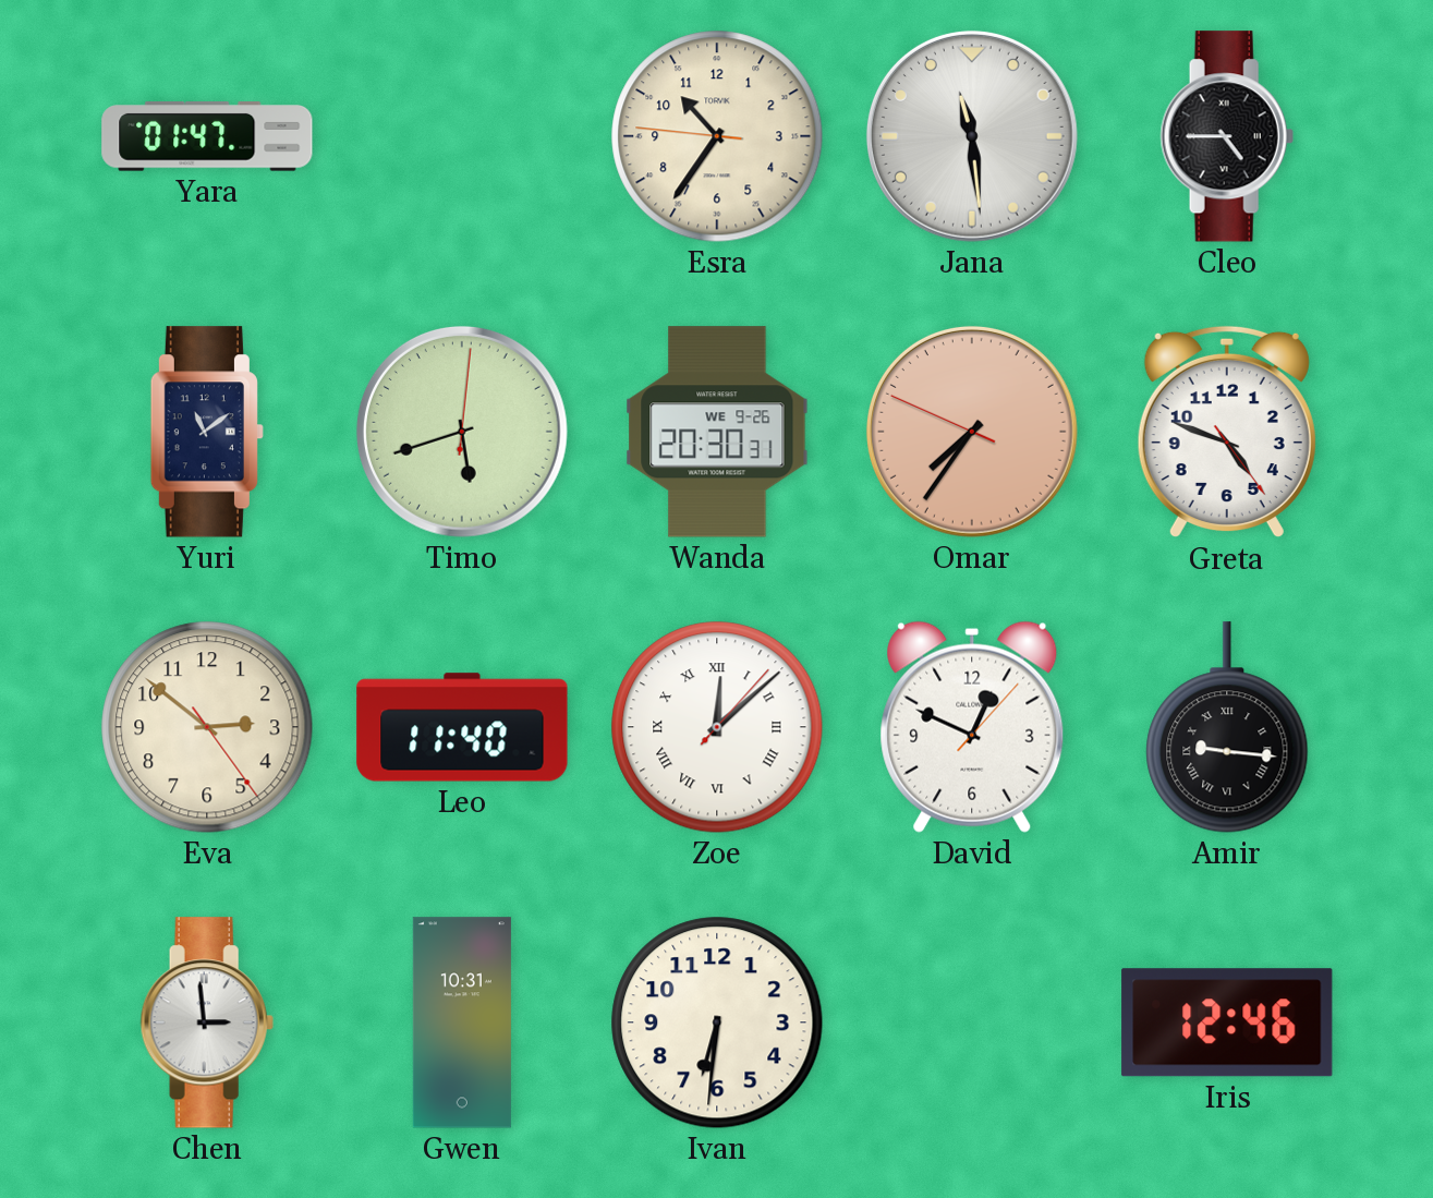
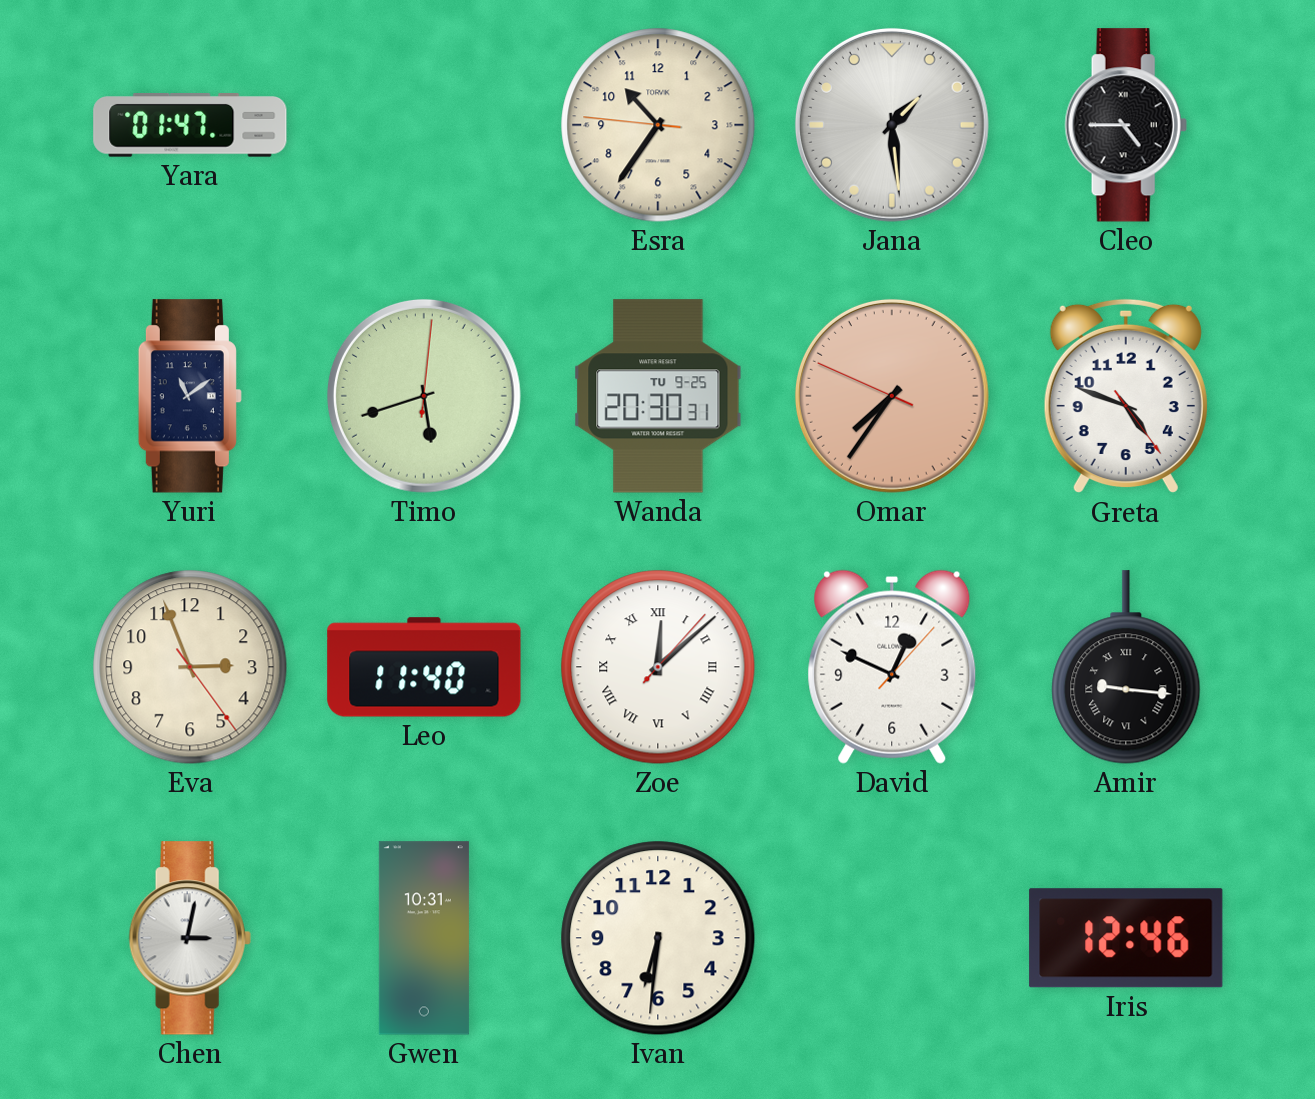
Jana: 11:29 -> 1:29
Wanda date: WE 9-26 -> TU 9-25
Eva: 2:51 -> 2:56
Chen: 2:59 -> 3:02
